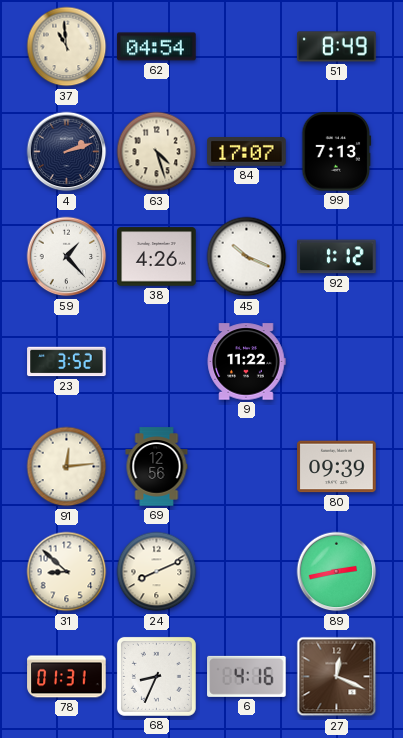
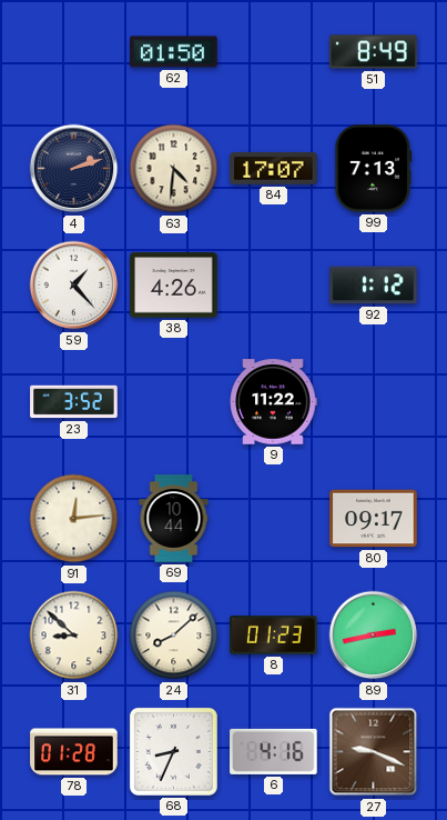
37: 10:59 -> none
62: 04:54 -> 01:50
63: 4:27 -> 4:31
45: 10:19 -> none
69: 12:56 -> 10:44
80: 09:39 -> 09:17
24: 8:11 -> 8:08
8: none -> 01:23
78: 01:31 -> 01:28
27: 12:19 -> 9:19
